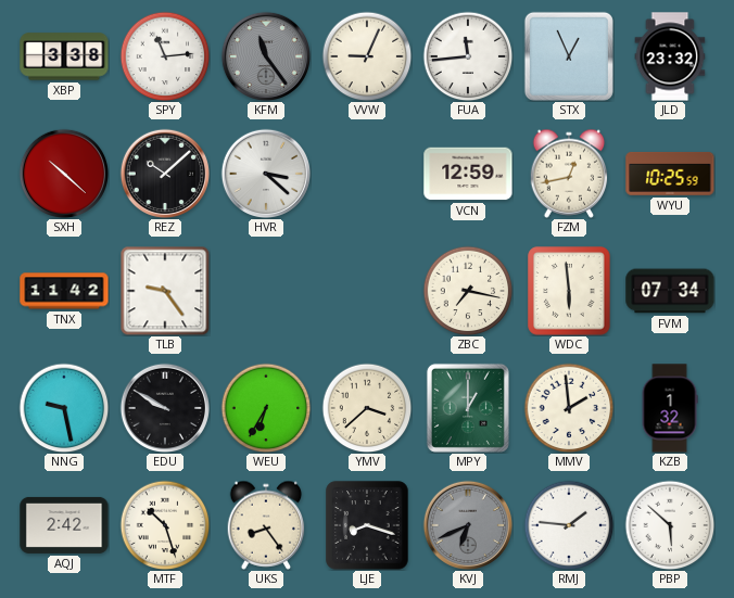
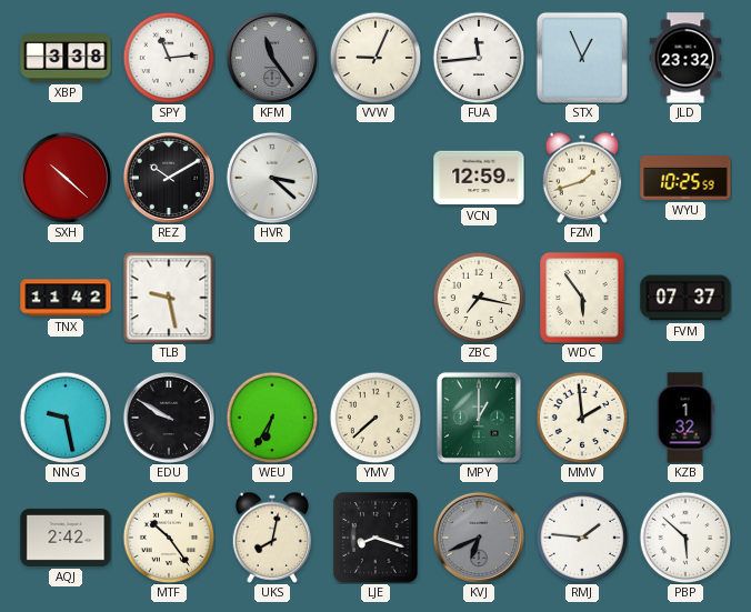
REZ: 10:08 -> 10:10
FZM: 12:43 -> 1:42
TLB: 9:24 -> 9:28
WDC: 5:59 -> 5:54
FVM: 07:34 -> 07:37
YMV: 3:38 -> 7:38
MTF: 10:27 -> 10:24
UKS: 8:24 -> 8:02
